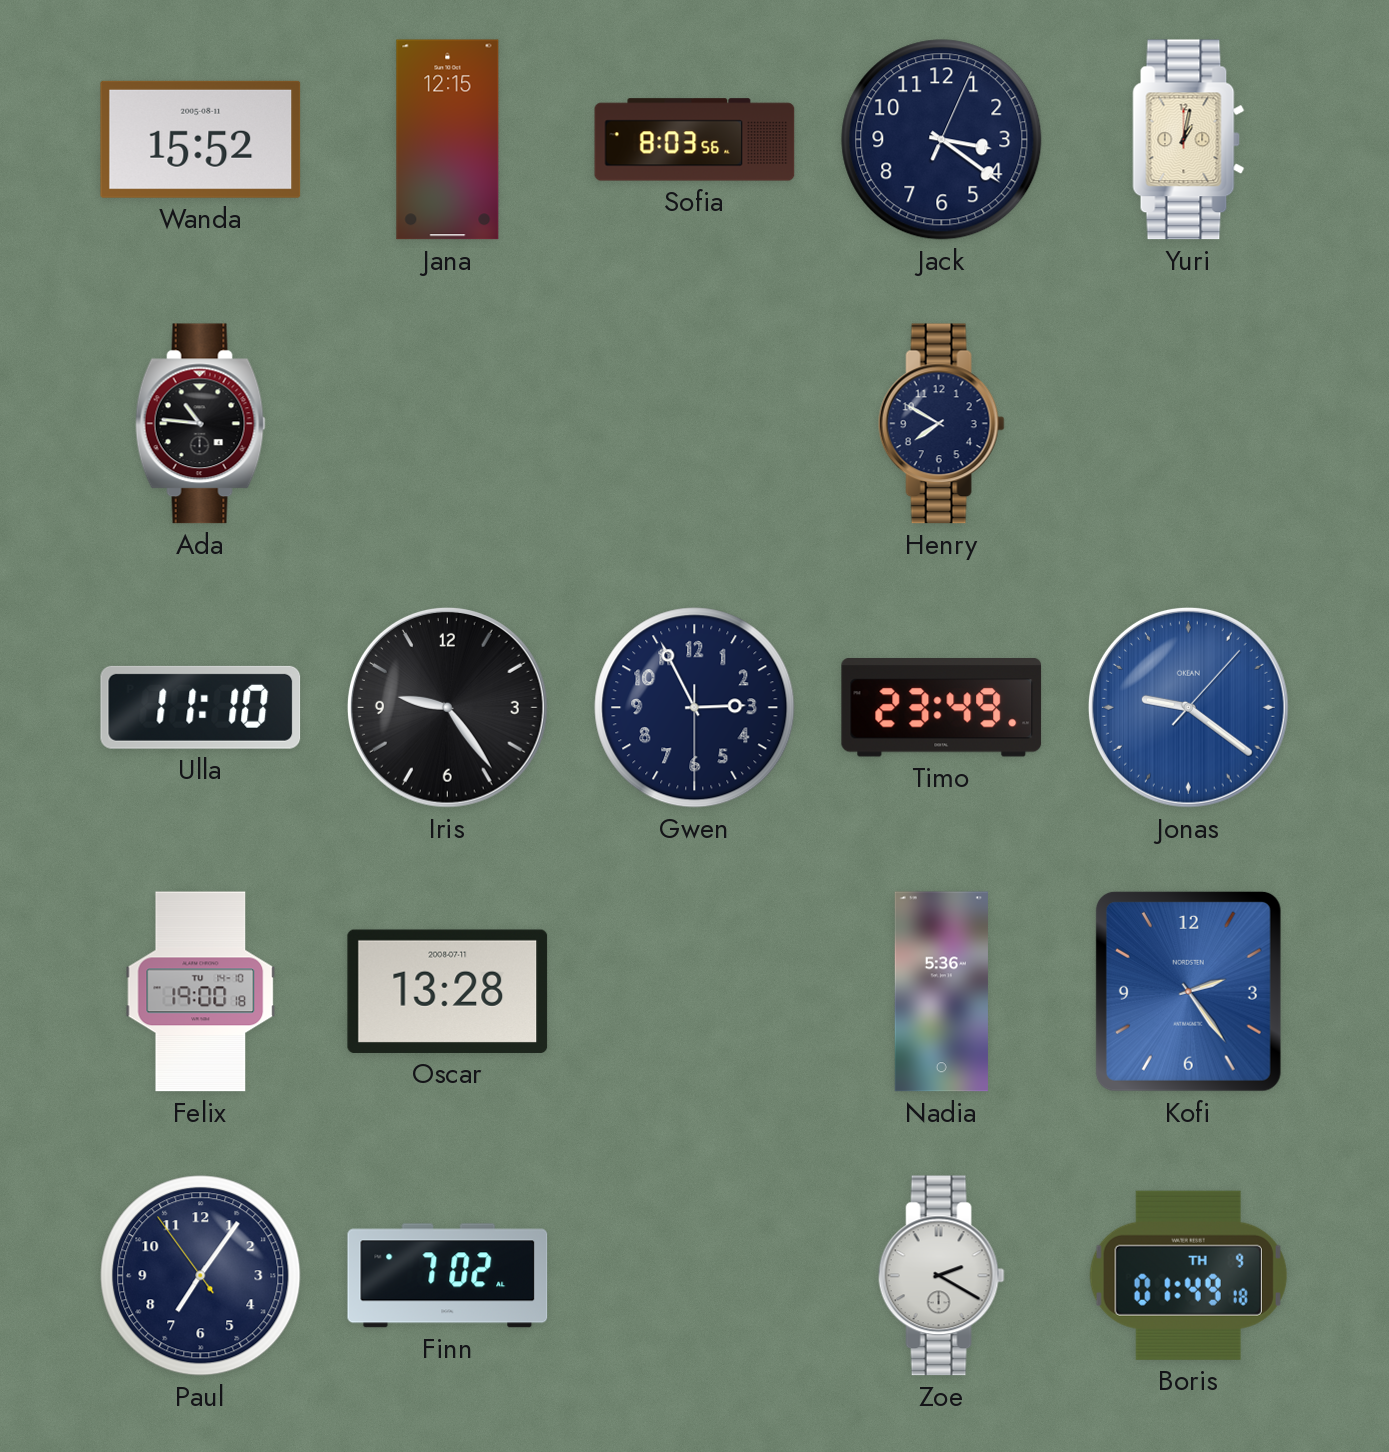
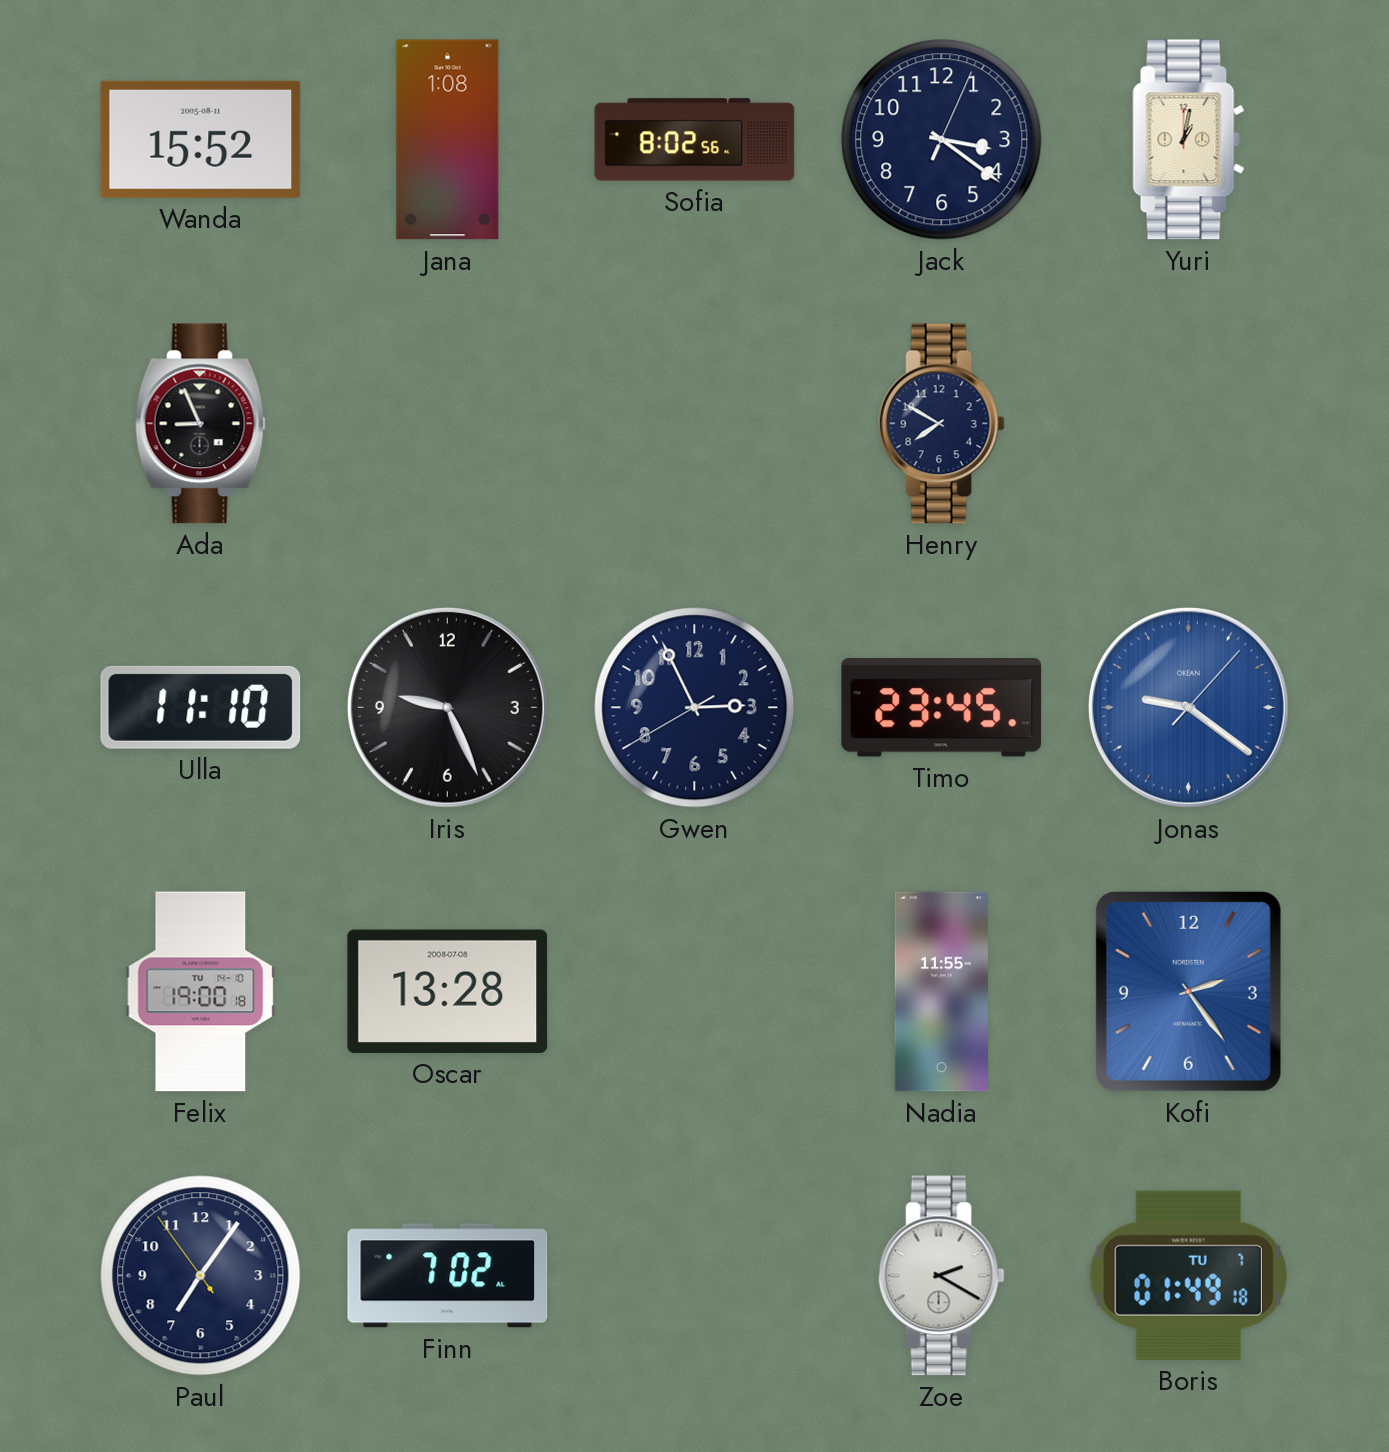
Jana: 12:15 -> 1:08
Sofia: 8:03 -> 8:02
Ada: 10:46 -> 8:56
Iris: 9:24 -> 9:26
Gwen: 2:55:30 -> 2:55:40
Timo: 23:49 -> 23:45
Oscar date: 2008-07-11 -> 2008-07-08
Nadia: 5:36 -> 11:55
Boris date: TH 9 -> TU 7
